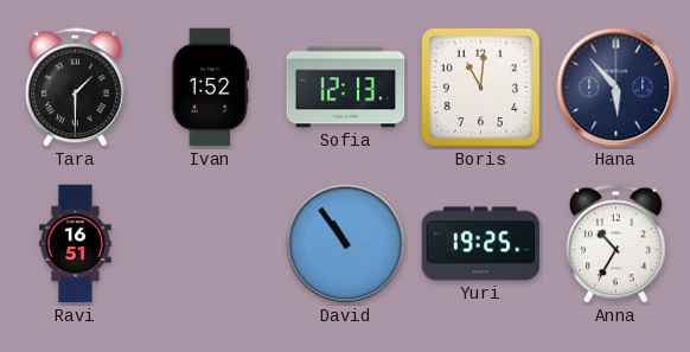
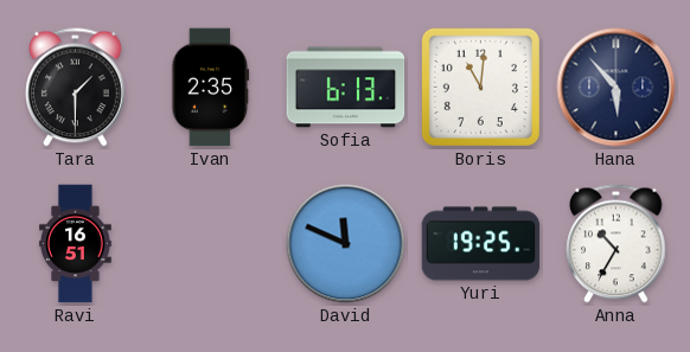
Ivan: 1:52 -> 2:35
Sofia: 12:13 -> 6:13
David: 10:54 -> 11:49
